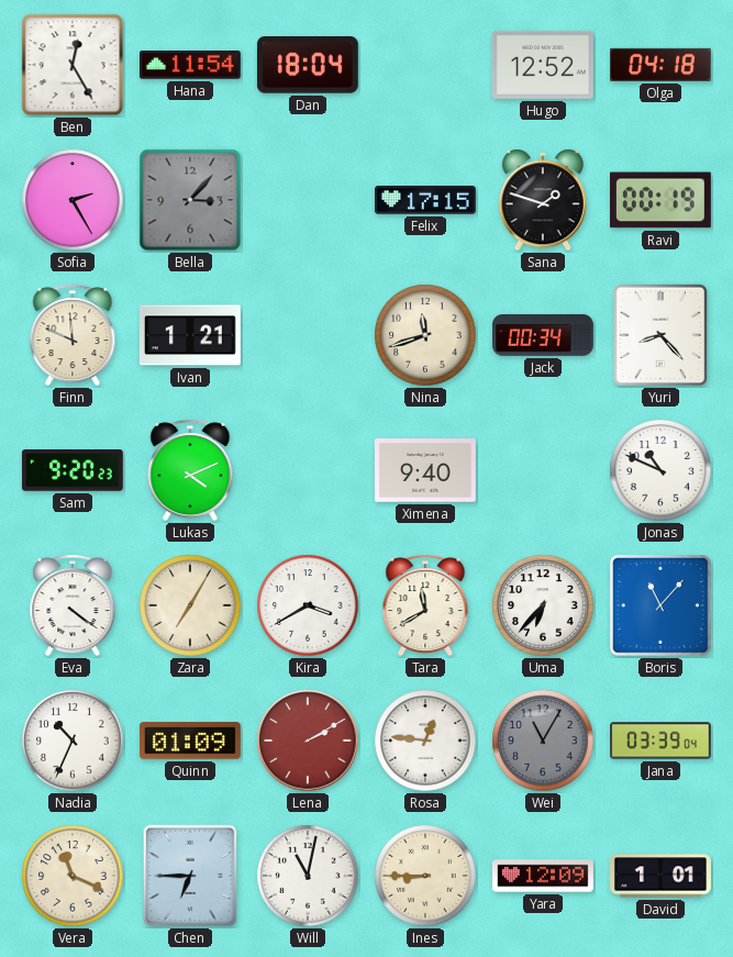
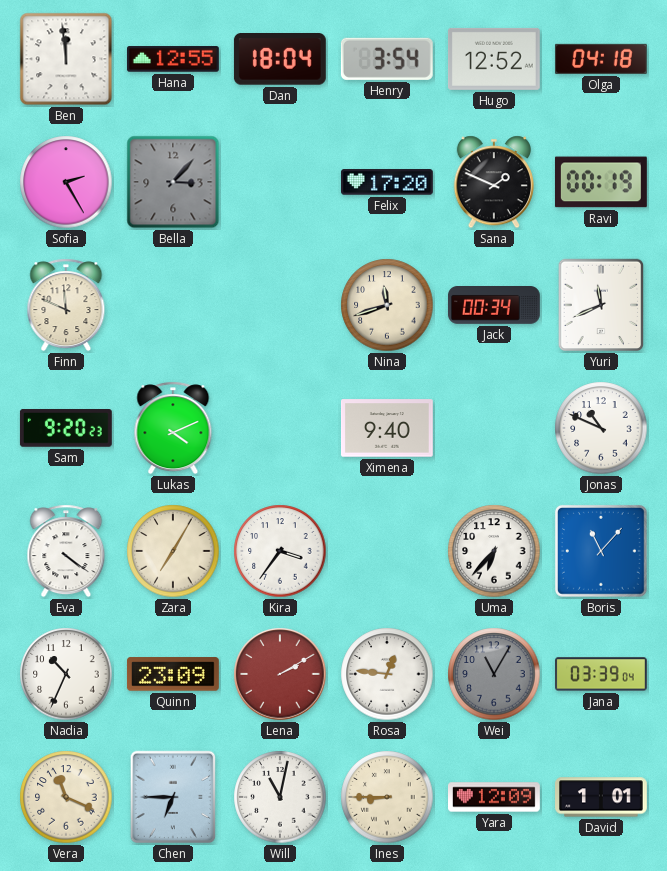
Ben: 12:25 -> 11:59
Hana: 11:54 -> 12:55
Henry: none -> 3:54
Felix: 17:15 -> 17:20
Sana: 1:48 -> 1:49
Ivan: 1:21 -> none
Yuri: 8:23 -> 11:41
Kira: 3:40 -> 3:36
Tara: 11:40 -> none
Quinn: 01:09 -> 23:09
